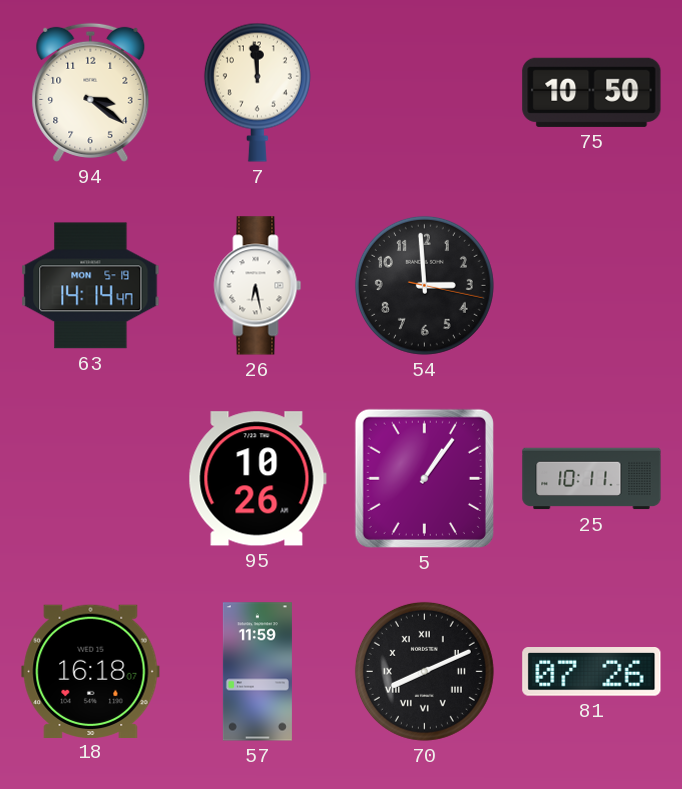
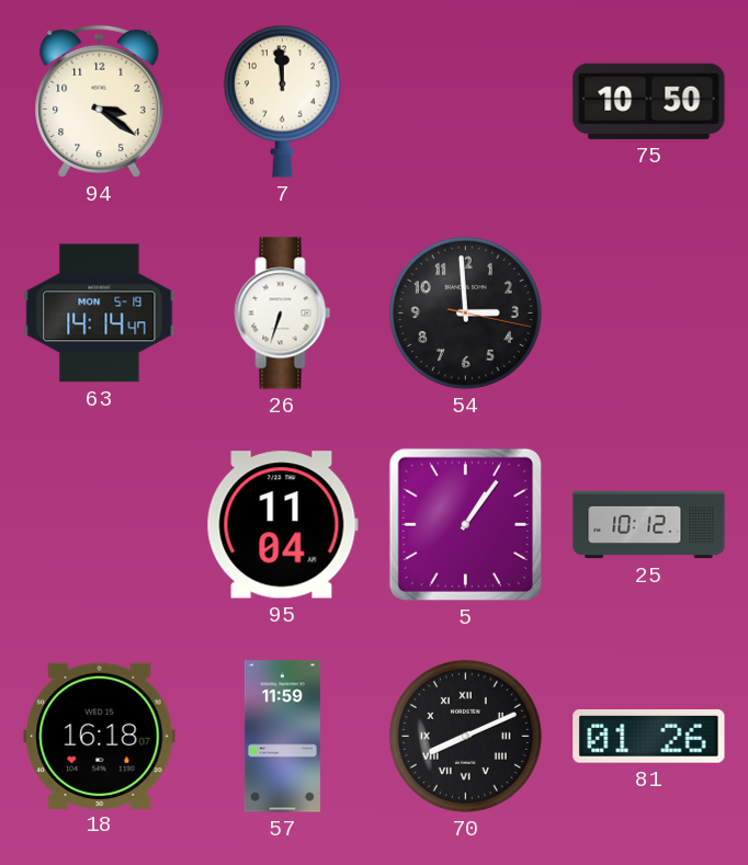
26: 6:28 -> 6:33
95: 10:26 -> 11:04
25: 10:11 -> 10:12
81: 07:26 -> 01:26
